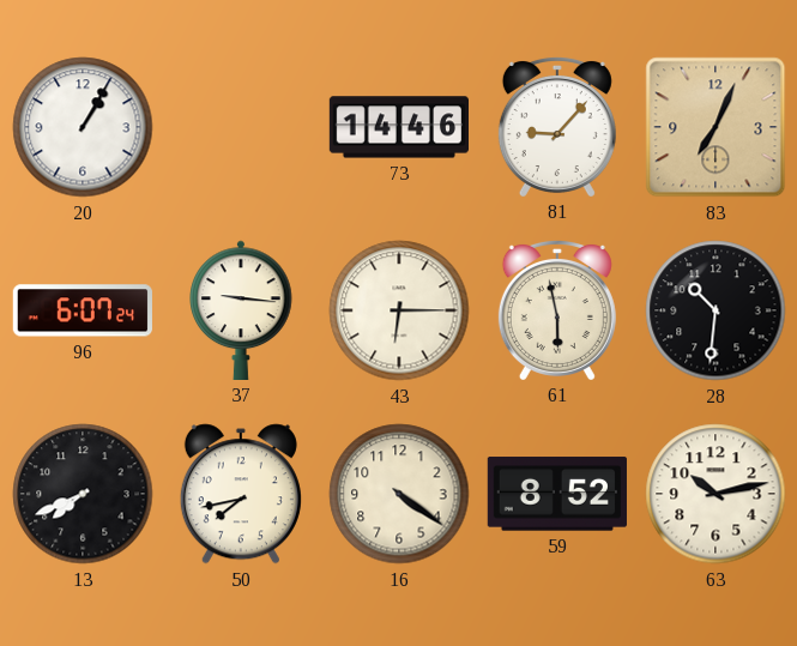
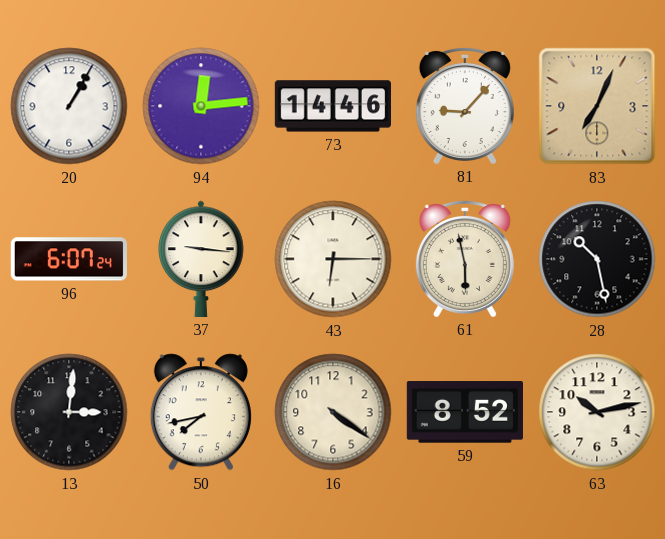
94: none -> 12:14
28: 10:31 -> 10:28
13: 7:41 -> 3:01
